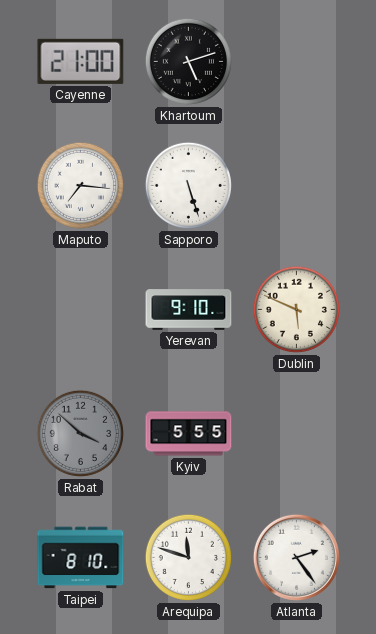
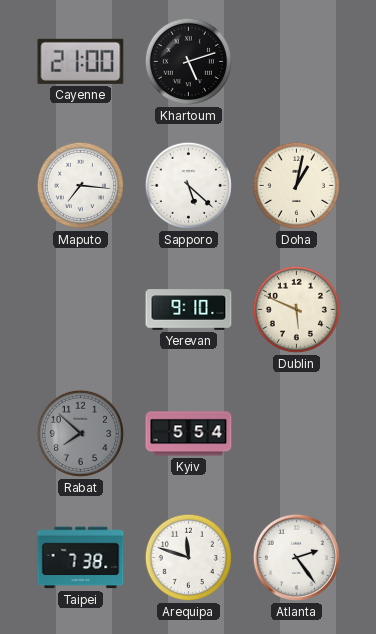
Sapporo: 5:27 -> 5:22
Doha: none -> 1:02
Rabat: 3:52 -> 7:52
Kyiv: 5:55 -> 5:54
Taipei: 8:10 -> 7:38
